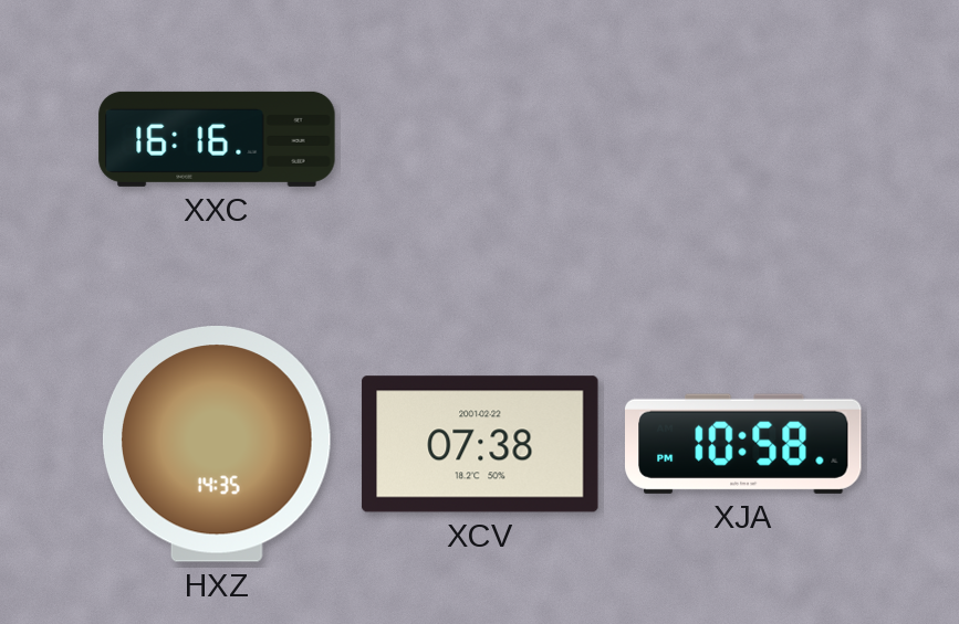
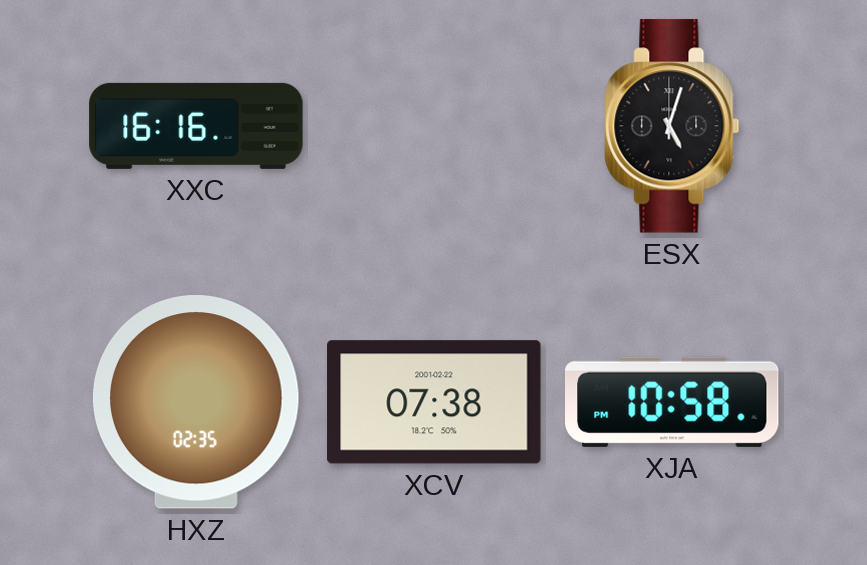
ESX: none -> 5:03
HXZ: 14:35 -> 02:35
